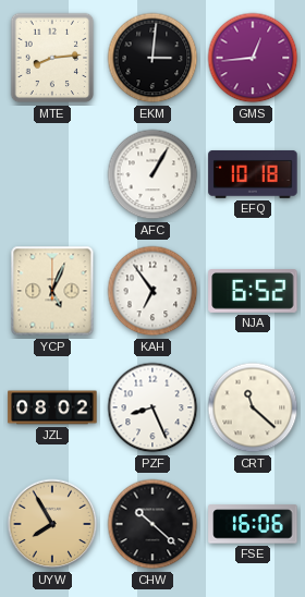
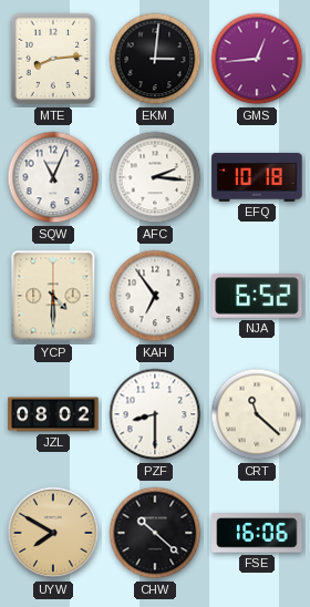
SQW: none -> 11:04
AFC: 1:05 -> 2:16
YCP: 5:04 -> 4:30
PZF: 8:26 -> 8:30
UYW: 7:55 -> 7:50
